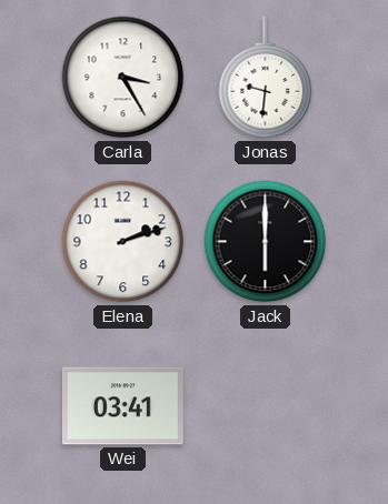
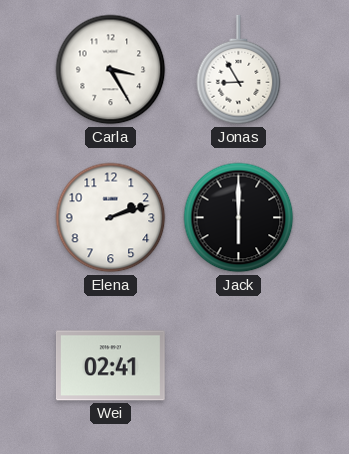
Jonas: 9:31 -> 8:55
Wei: 03:41 -> 02:41
